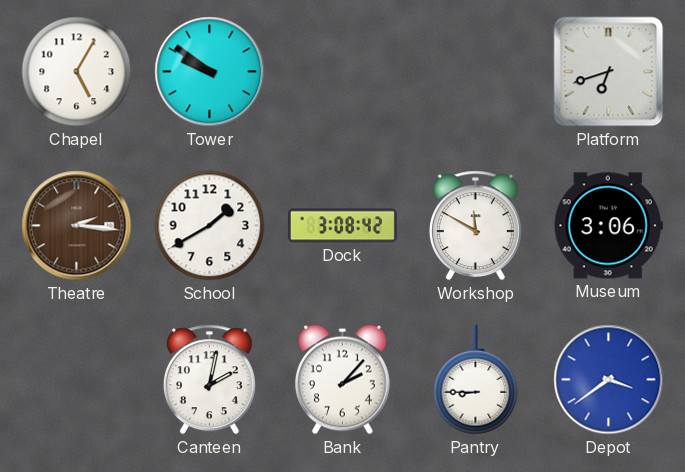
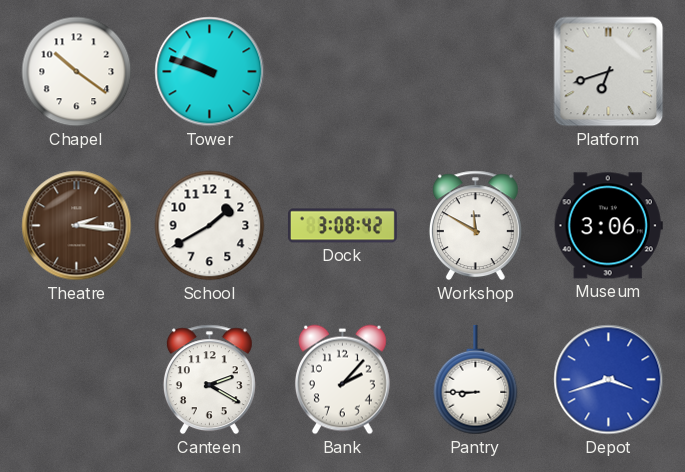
Chapel: 5:05 -> 10:21
Tower: 9:51 -> 9:48
Canteen: 2:02 -> 2:20
Depot: 3:39 -> 3:42
